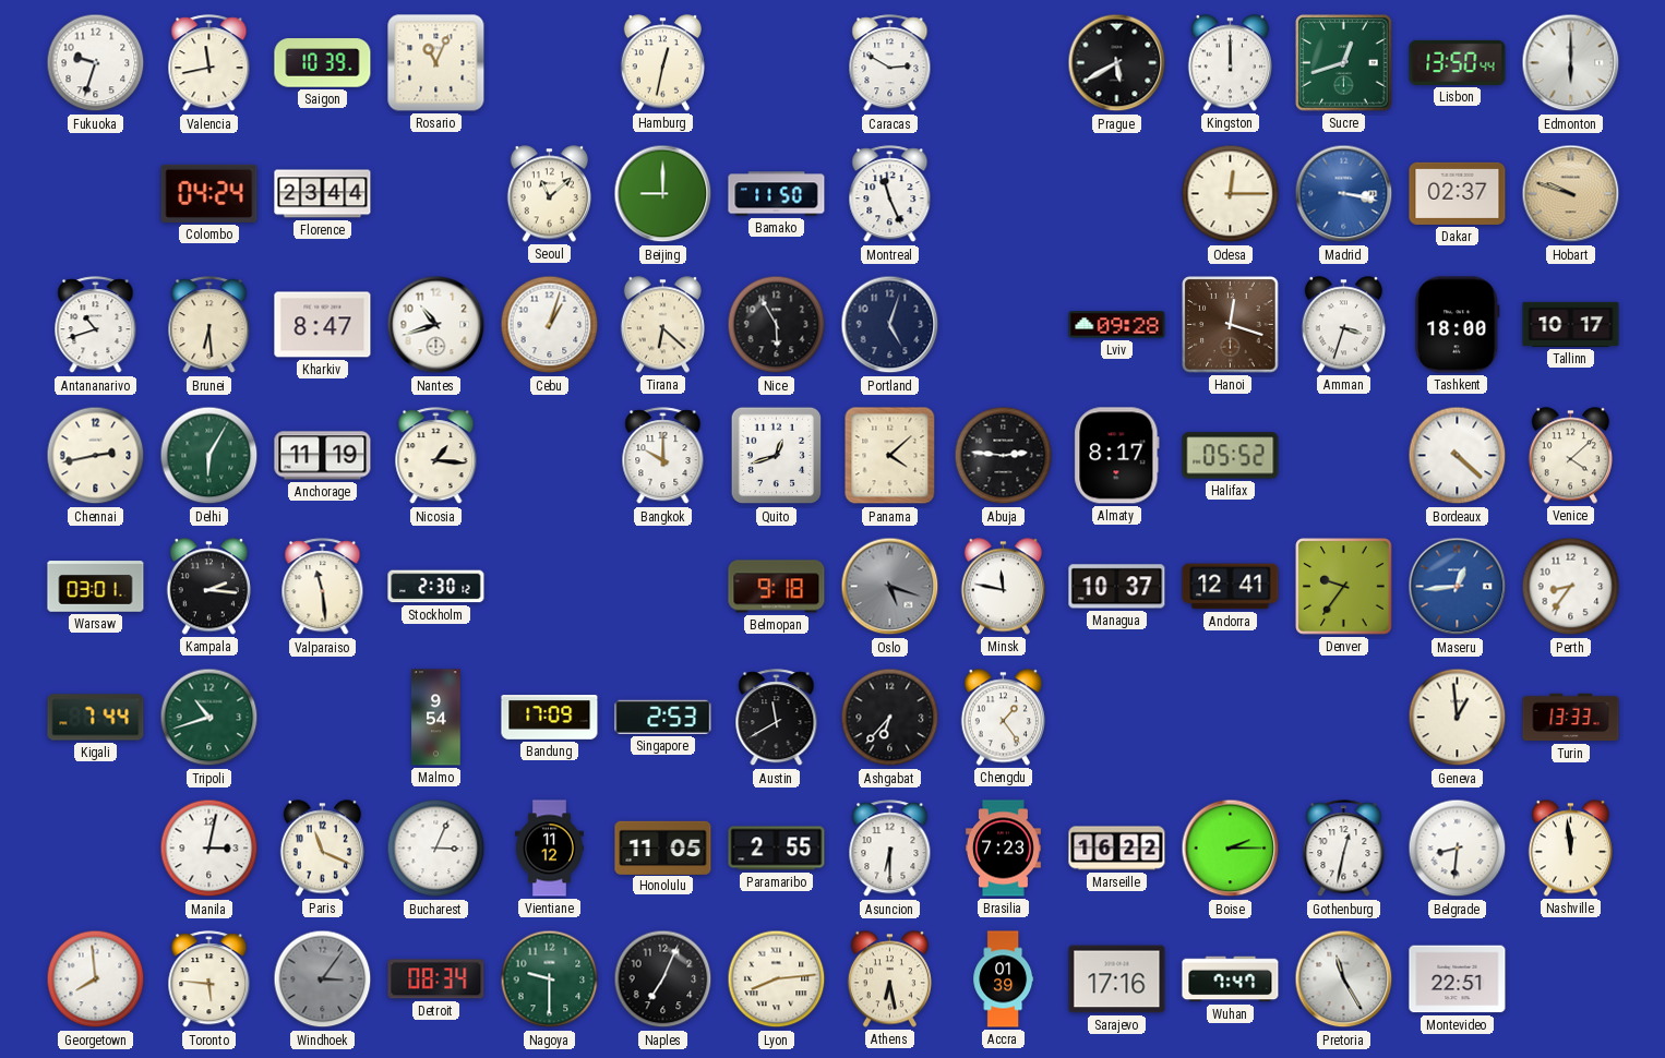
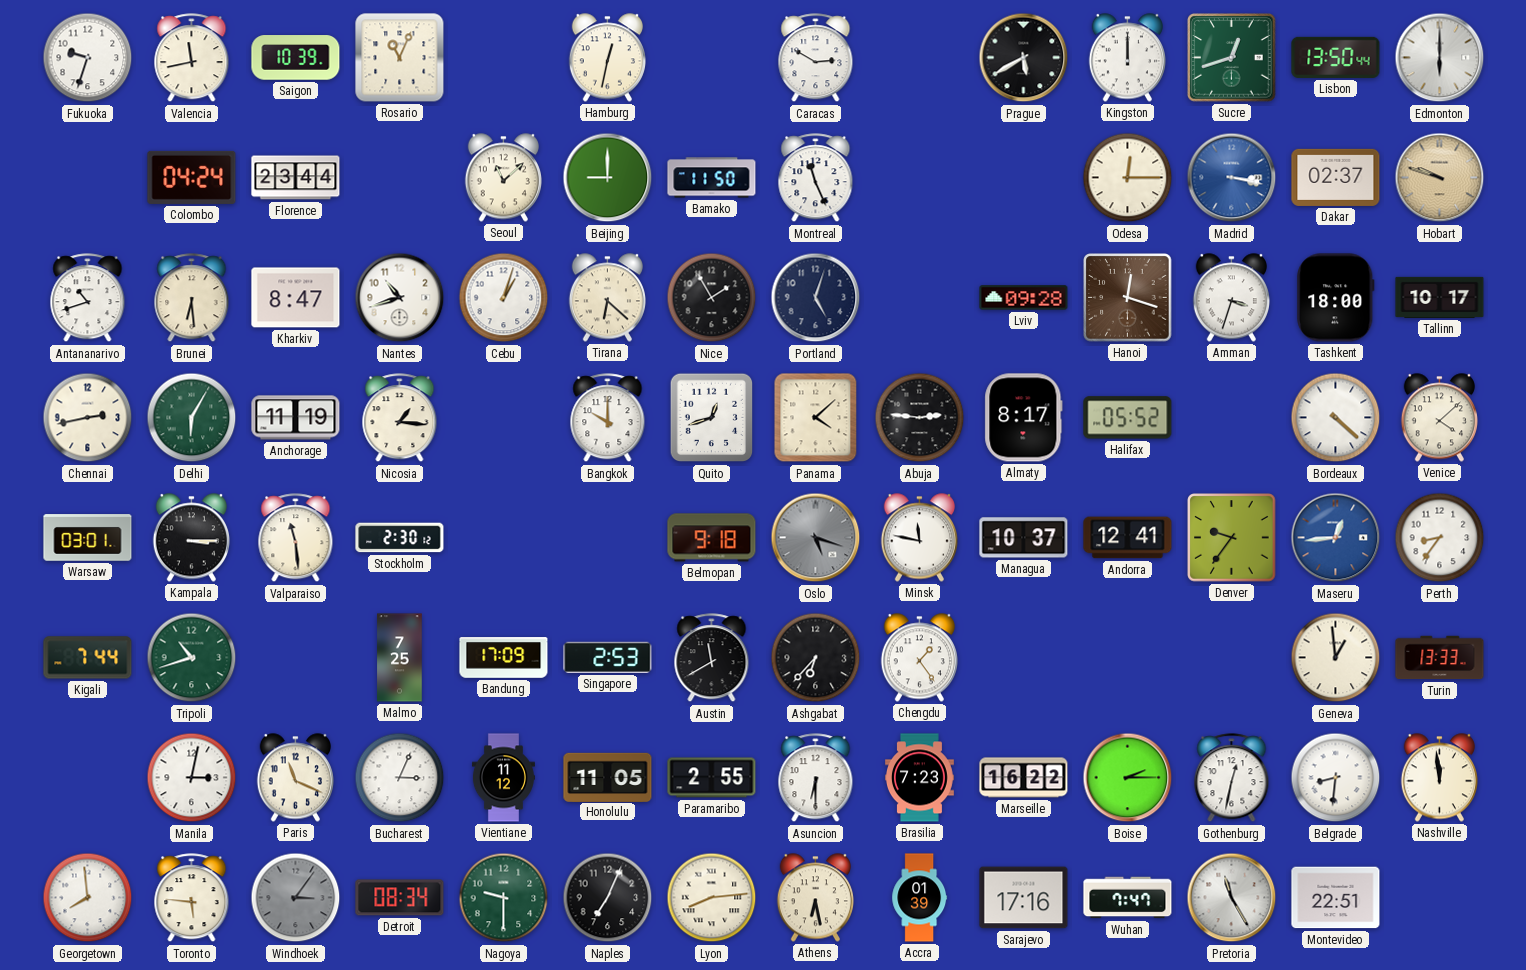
Nice: 5:55 -> 1:55
Kampala: 2:16 -> 3:15
Malmo: 9:54 -> 7:25
